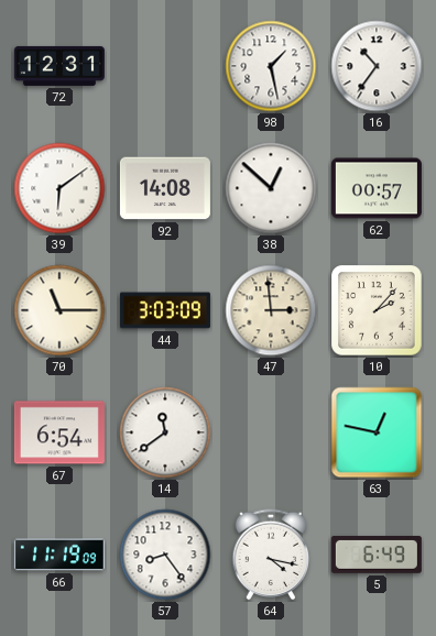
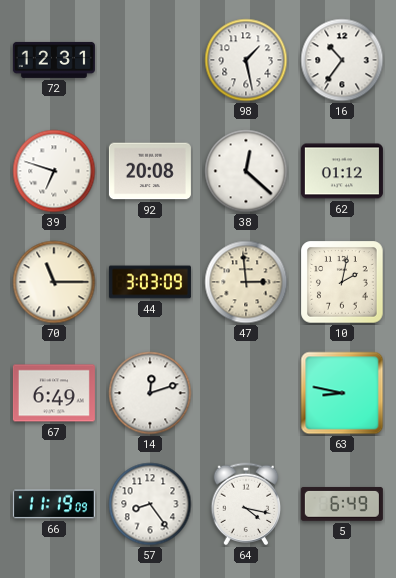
39: 6:09 -> 6:48
92: 14:08 -> 20:08
38: 12:52 -> 12:22
62: 00:57 -> 01:12
10: 2:07 -> 2:02
67: 6:54 -> 6:49
14: 11:39 -> 12:12
63: 12:47 -> 8:47
